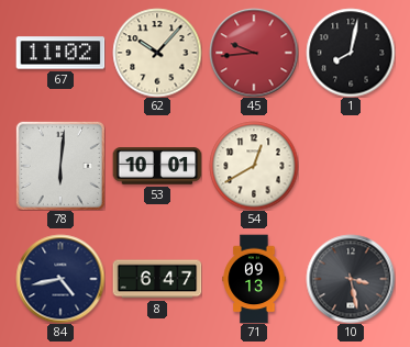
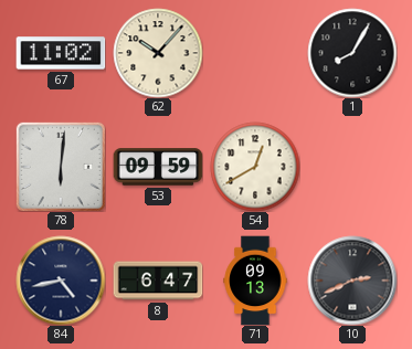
45: 9:44 -> none
1: 8:02 -> 8:05
53: 10:01 -> 09:59
10: 3:28 -> 2:41
